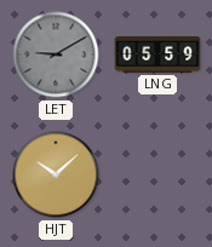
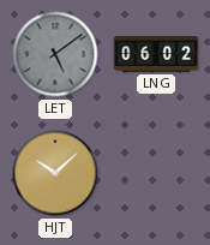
LET: 9:10 -> 5:09
LNG: 05:59 -> 06:02
